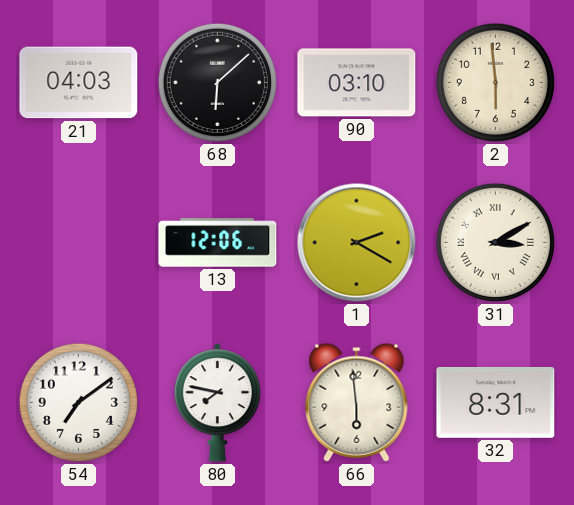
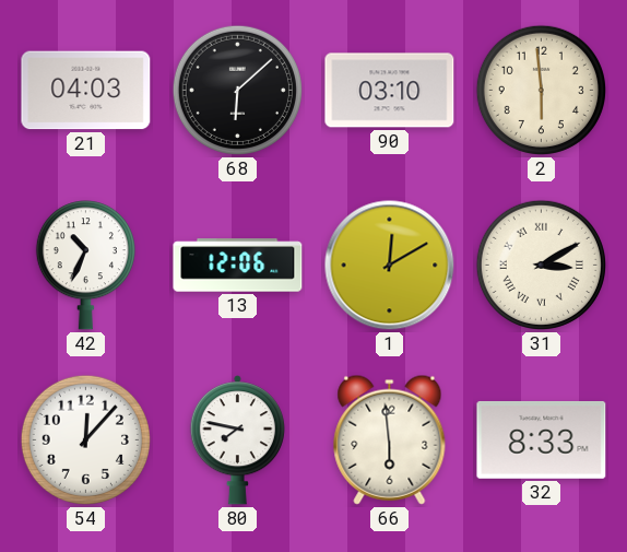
42: none -> 10:34
1: 2:20 -> 12:10
54: 7:09 -> 12:07
32: 8:31 -> 8:33
